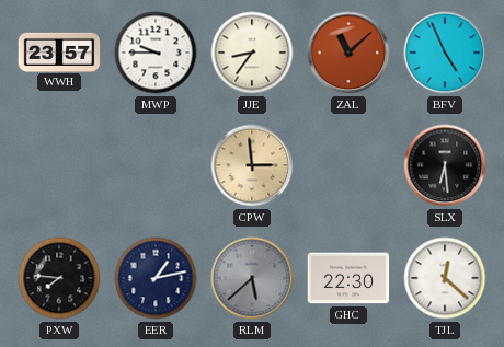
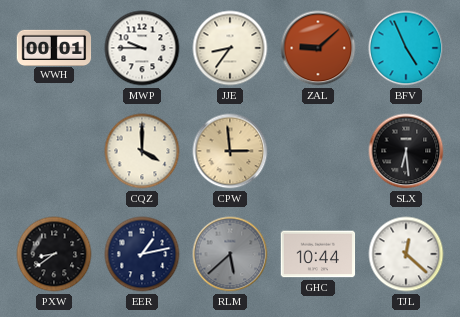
WWH: 23:57 -> 00:01
ZAL: 11:08 -> 9:08
CQZ: none -> 4:00
PXW: 7:46 -> 8:39
GHC: 22:30 -> 10:44
